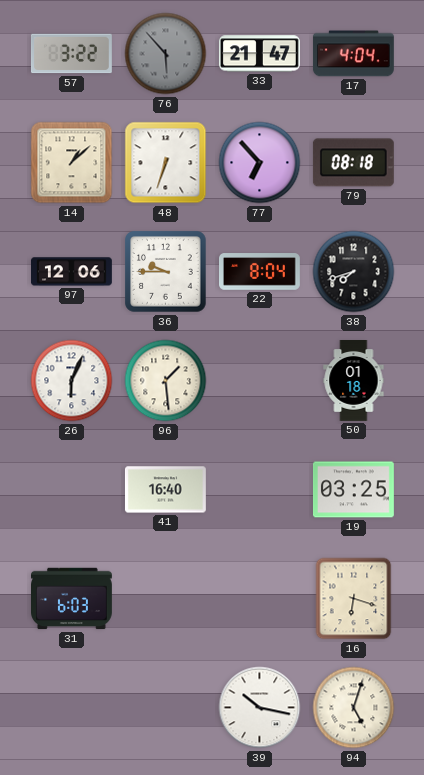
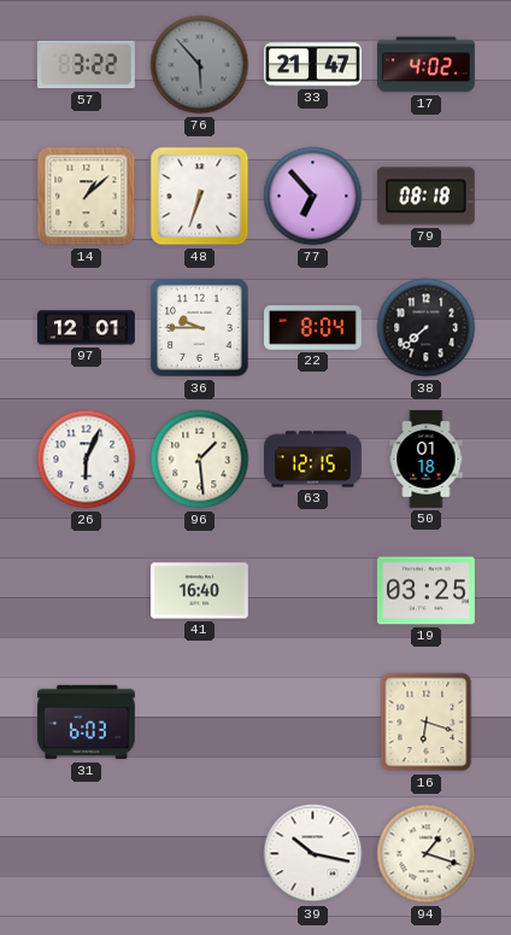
17: 4:04 -> 4:02
97: 12:06 -> 12:01
38: 7:42 -> 7:38
63: none -> 12:15
94: 5:03 -> 1:18
